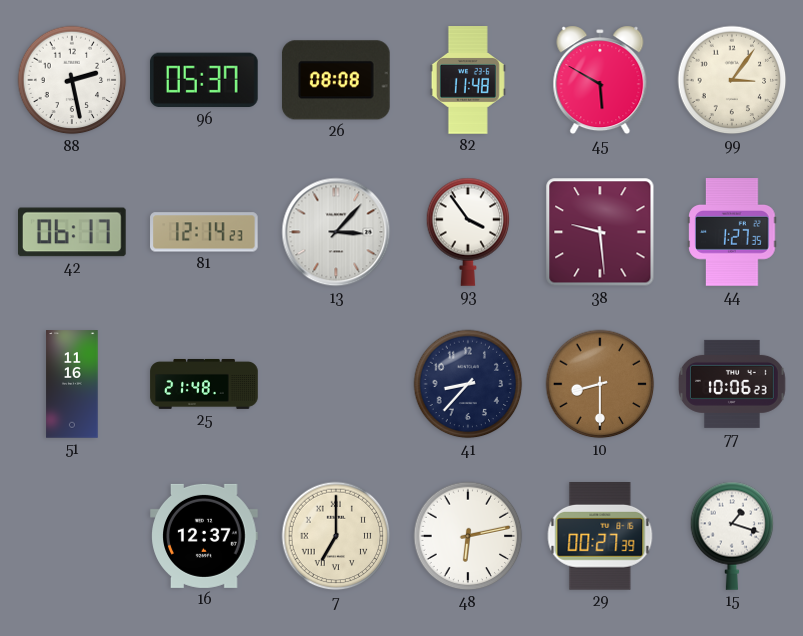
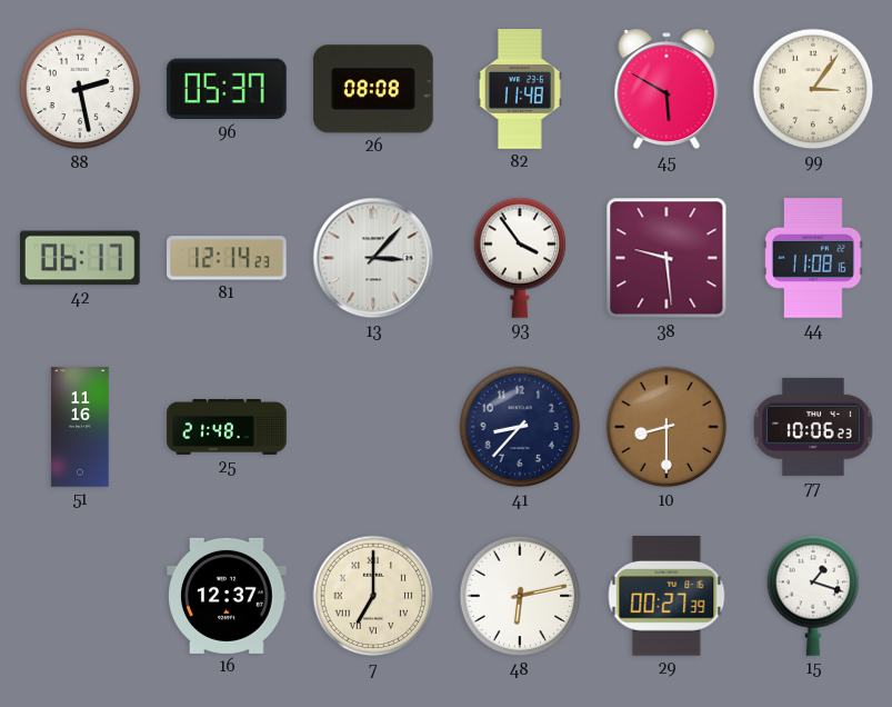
44: 1:27 -> 11:08
